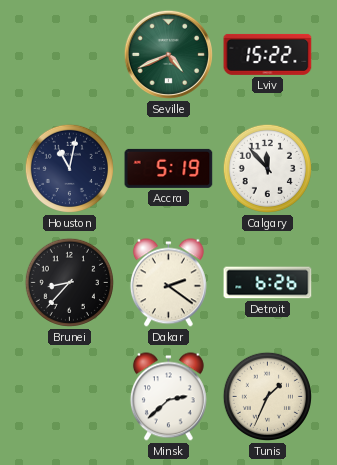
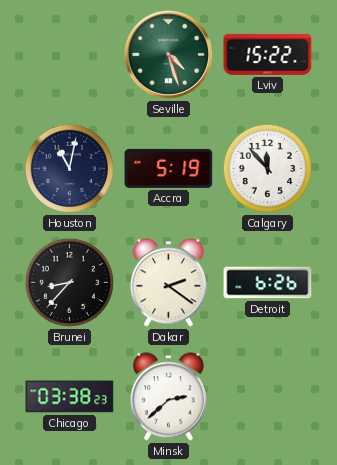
Seville: 4:41 -> 4:27
Chicago: none -> 03:38
Tunis: 1:34 -> none
